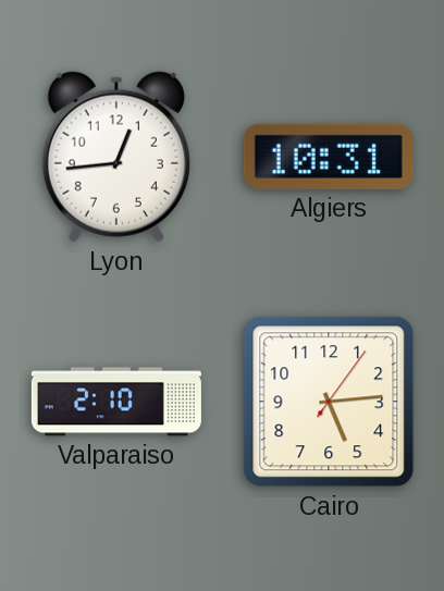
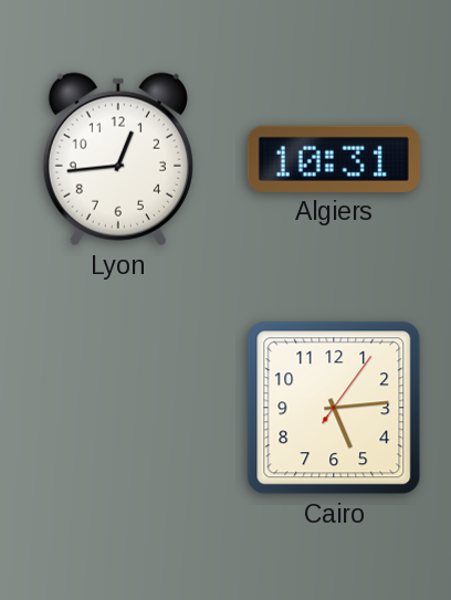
Valparaiso: 2:10 -> none
